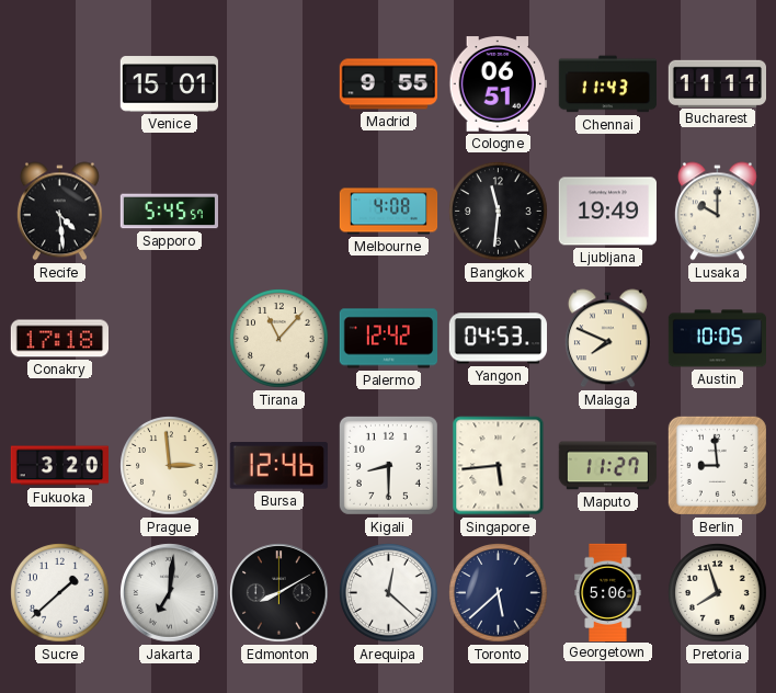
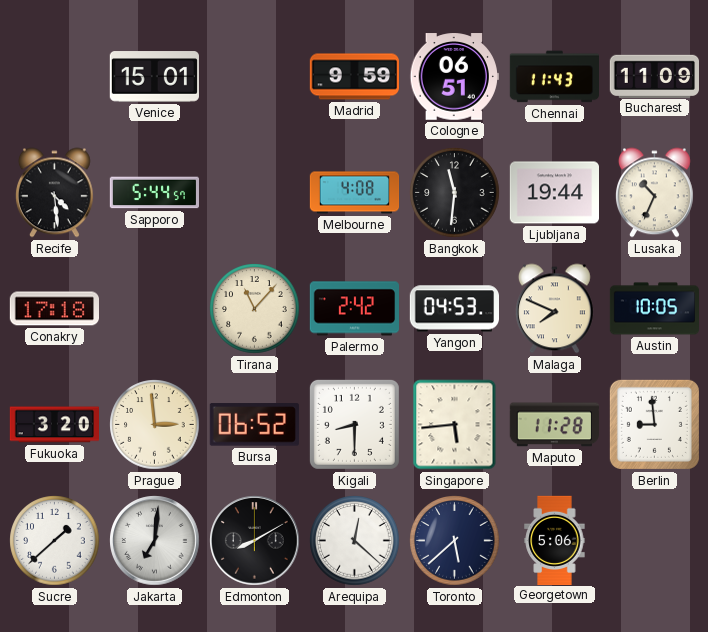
Madrid: 9:55 -> 9:59
Bucharest: 11:11 -> 11:09
Sapporo: 5:45 -> 5:44
Ljubljana: 19:49 -> 19:44
Lusaka: 10:00 -> 10:34
Palermo: 12:42 -> 2:42
Bursa: 12:46 -> 06:52
Maputo: 11:27 -> 11:28
Pretoria: 7:57 -> none
